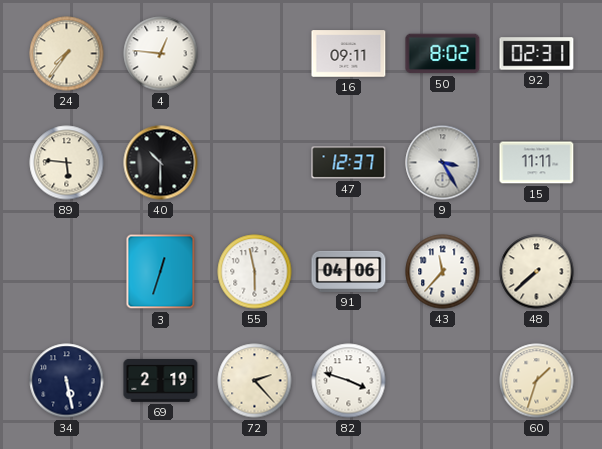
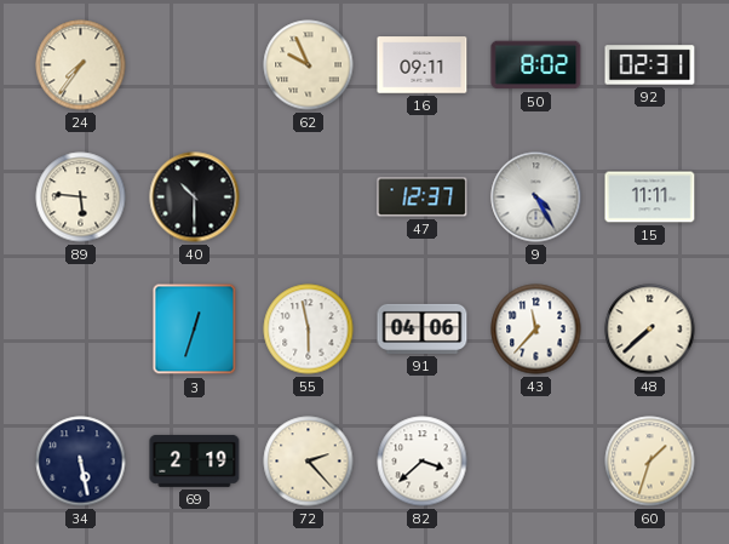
4: 12:46 -> none
62: none -> 9:56
9: 3:25 -> 4:25
82: 3:48 -> 3:38
